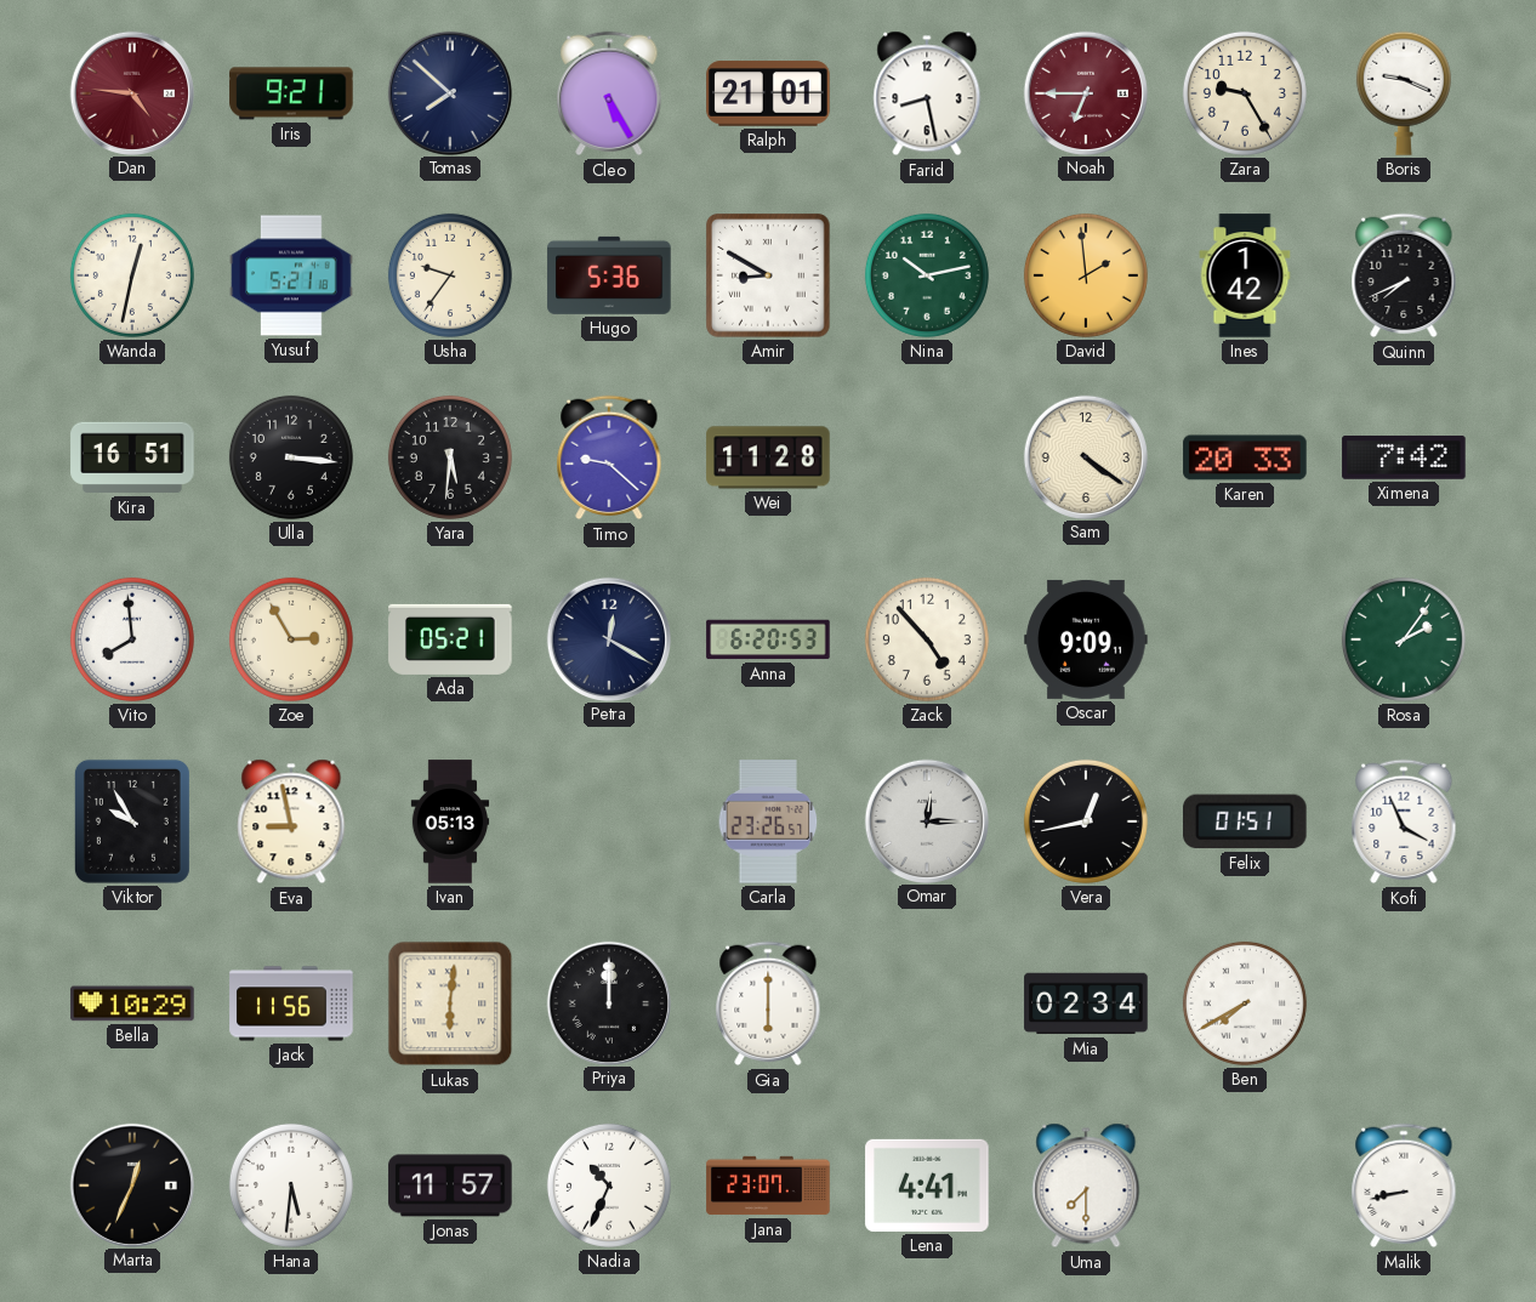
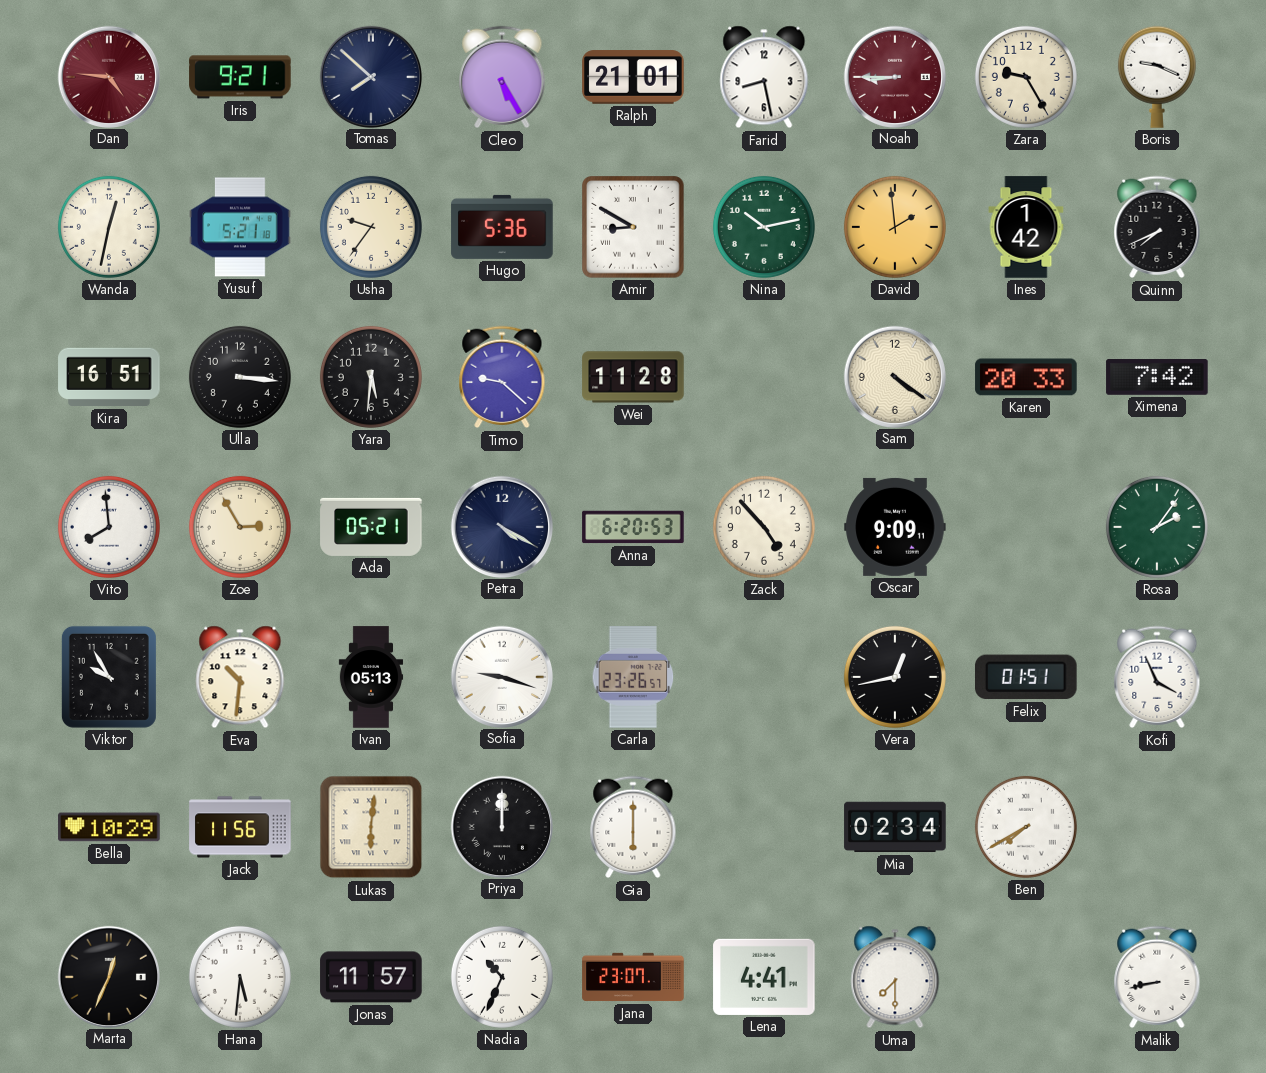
Noah: 6:45 -> 8:45
Petra: 12:20 -> 4:20
Eva: 8:58 -> 10:31
Sofia: none -> 9:18
Omar: 12:15 -> none
